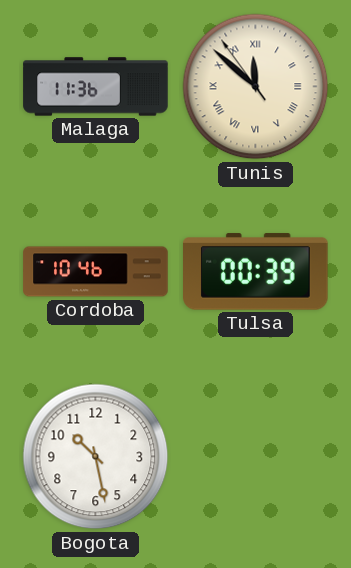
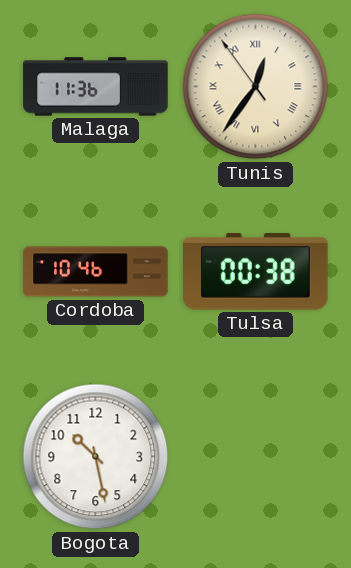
Tunis: 11:51 -> 12:35
Tulsa: 00:39 -> 00:38
